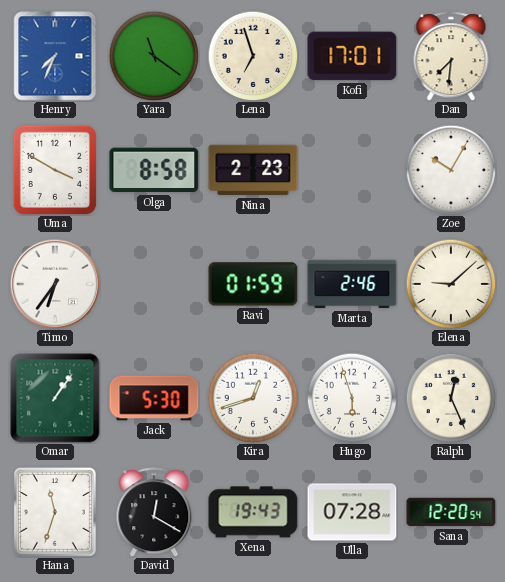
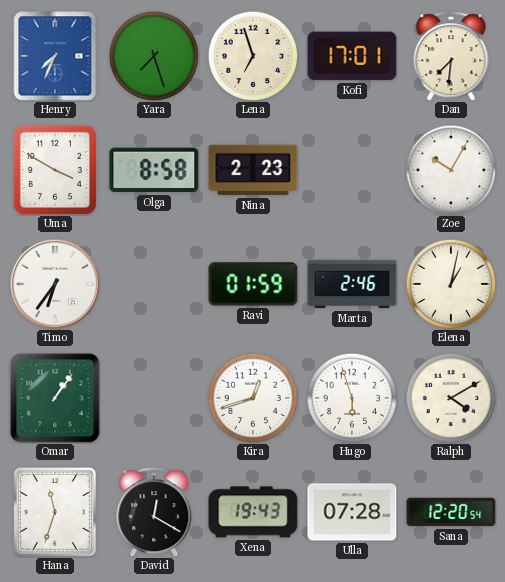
Yara: 11:21 -> 7:27
Elena: 9:08 -> 1:02
Jack: 5:30 -> none
Ralph: 12:26 -> 4:10
